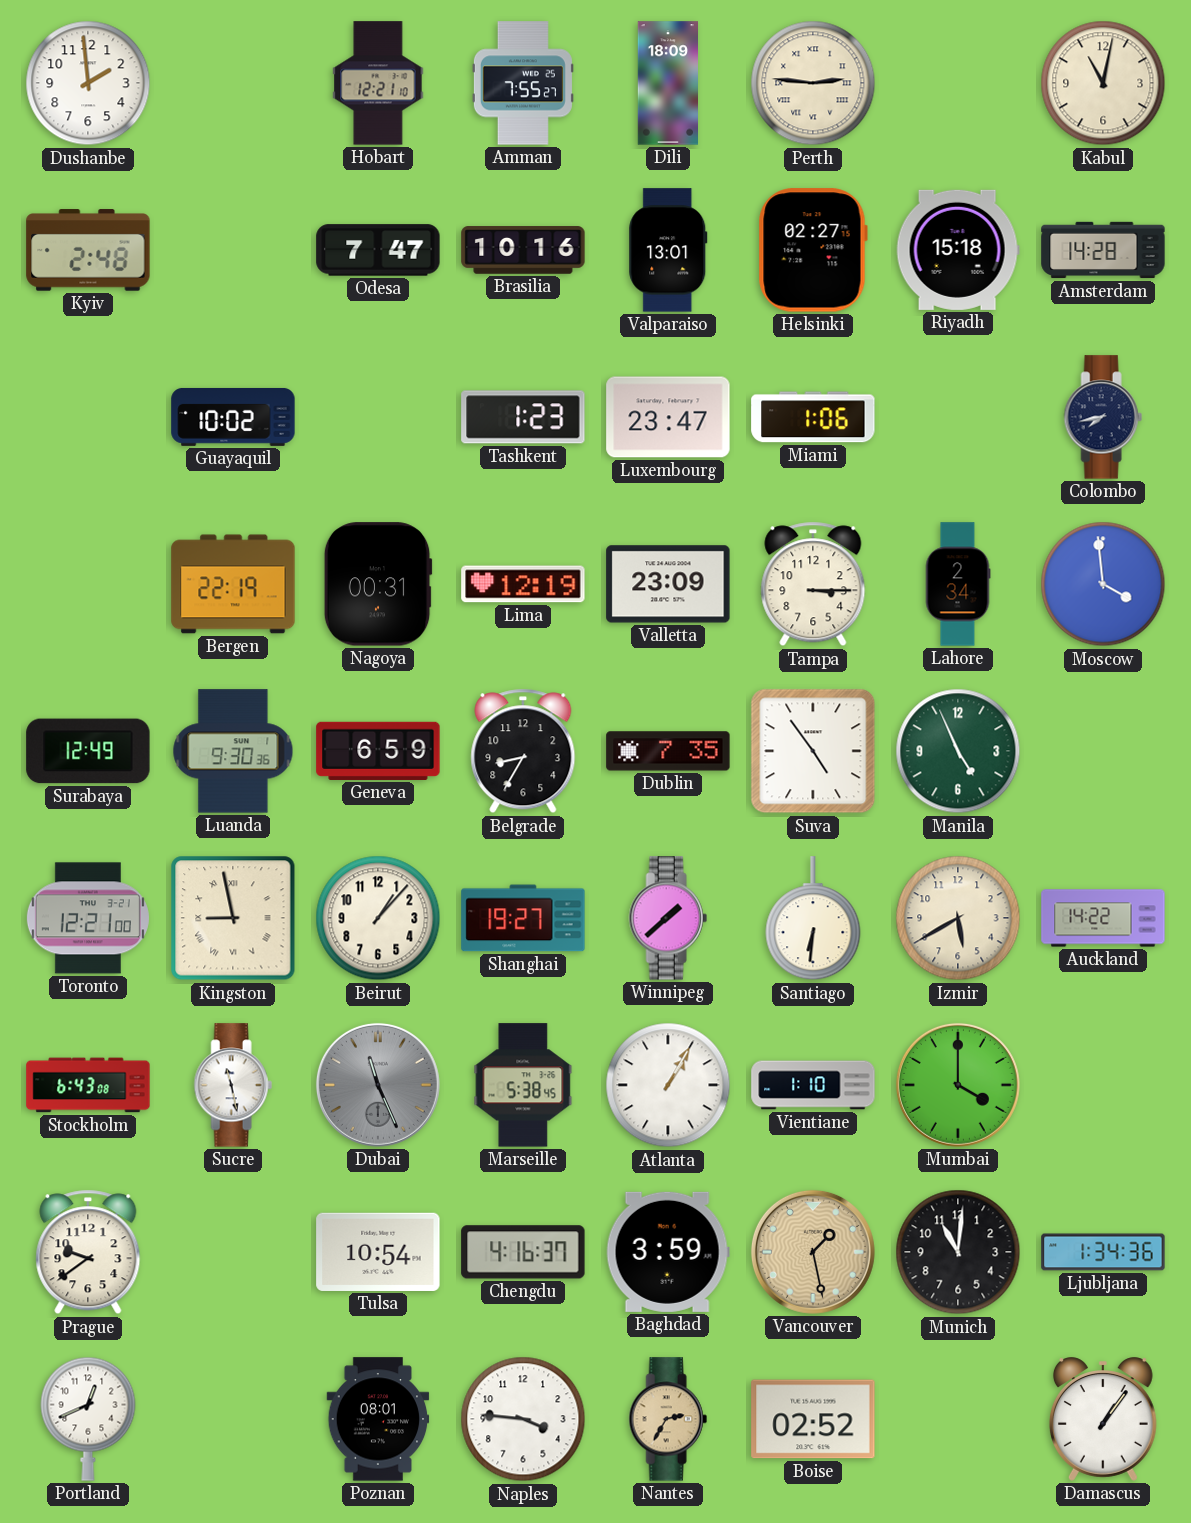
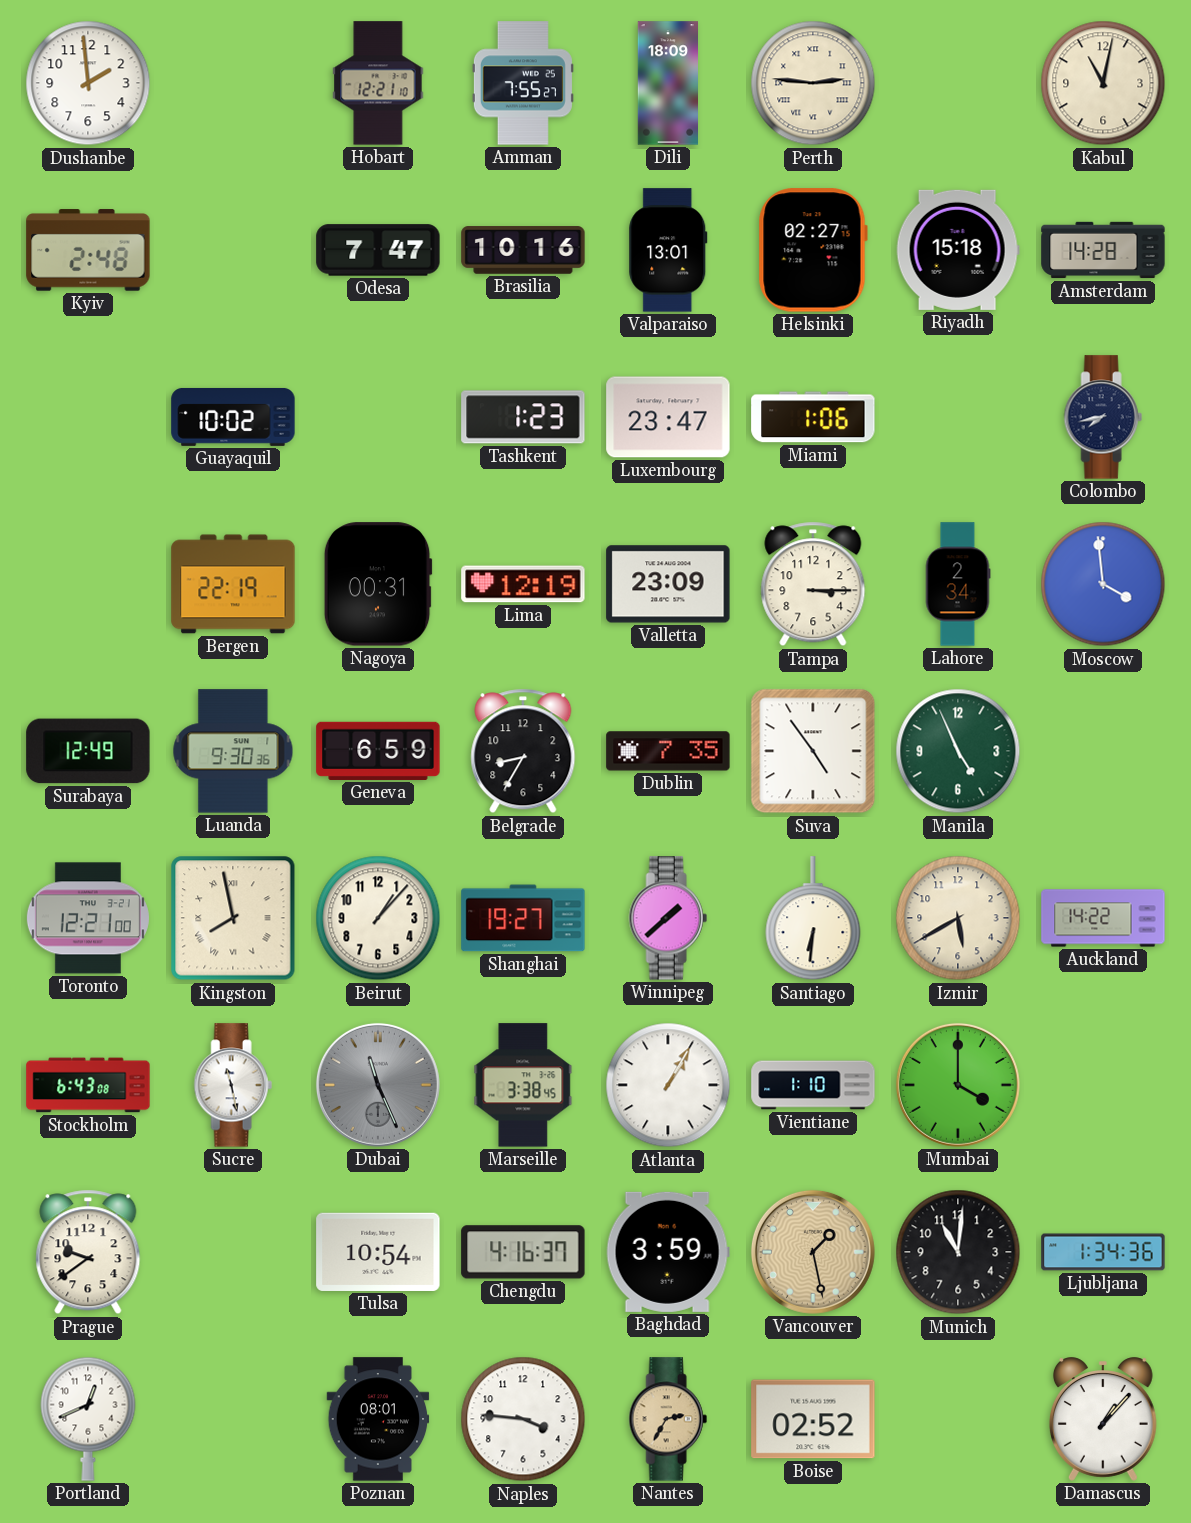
Kingston: 8:58 -> 7:58
Marseille: 5:38 -> 3:38
Damascus: 1:06 -> 1:07
